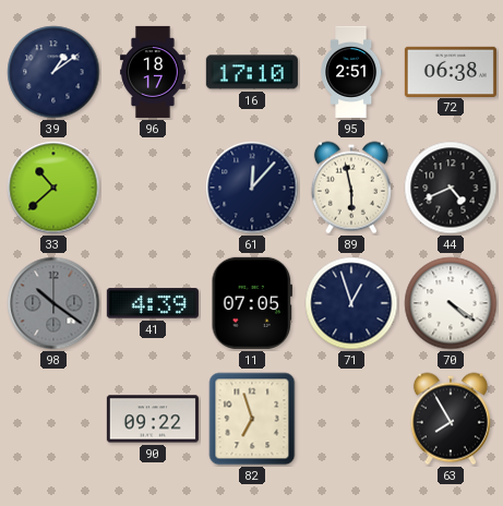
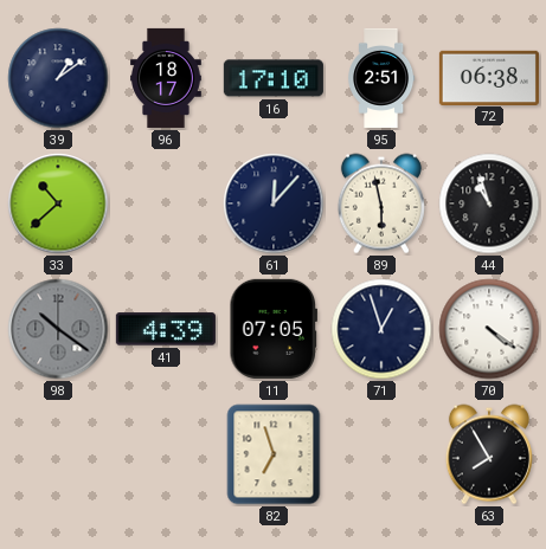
44: 4:41 -> 10:57
90: 09:22 -> none
